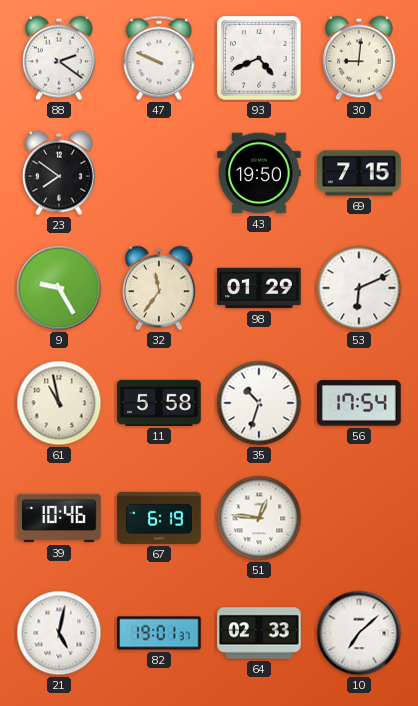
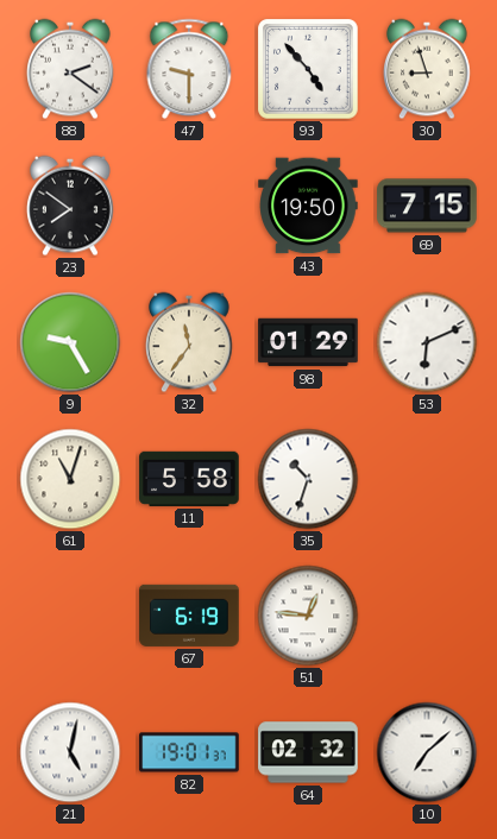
47: 9:49 -> 9:30
93: 4:41 -> 4:53
30: 9:01 -> 8:57
61: 10:58 -> 11:03
56: 17:54 -> none
39: 10:46 -> none
64: 02:33 -> 02:32
